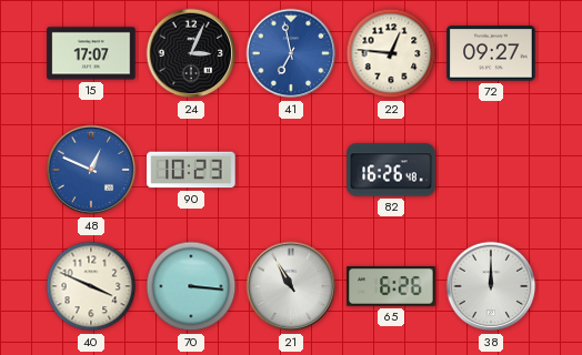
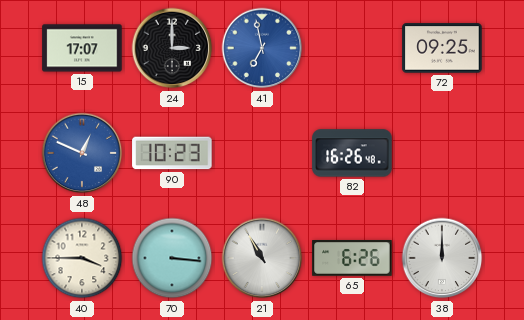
24: 3:04 -> 3:00
22: 12:46 -> none
72: 09:27 -> 09:25
40: 3:49 -> 3:45
